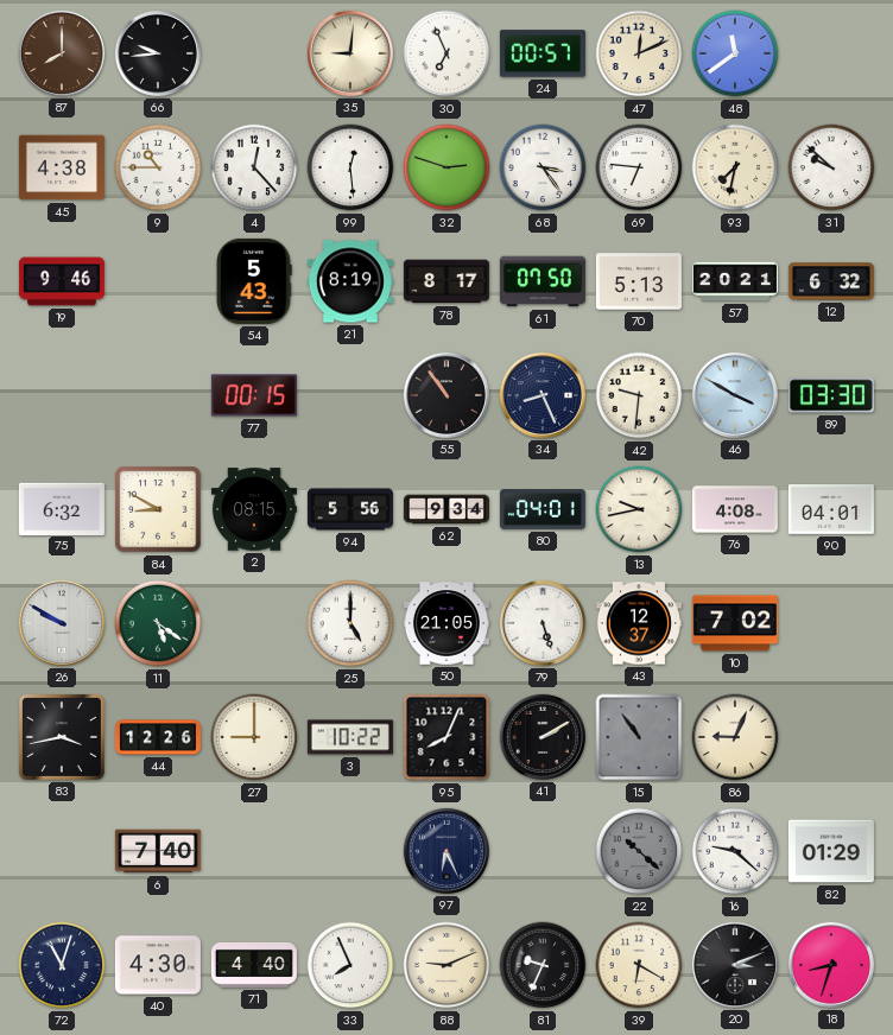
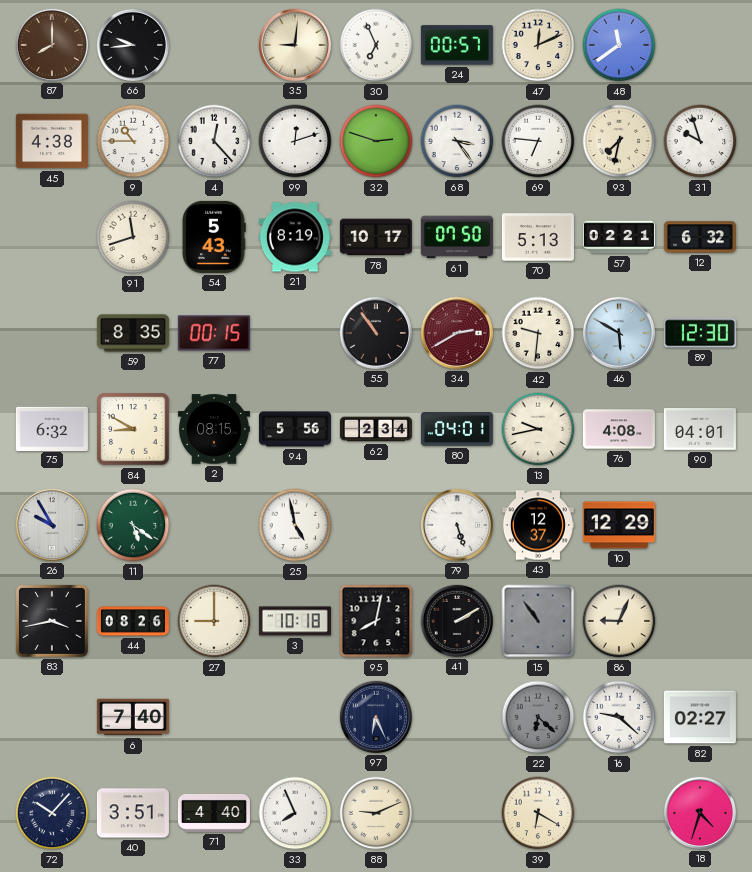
99: 12:29 -> 12:12
31: 9:52 -> 9:57
19: 9:46 -> none
91: none -> 11:42
78: 8:17 -> 10:17
57: 20:21 -> 02:21
59: none -> 8:35
34: 8:26 -> 2:40
34 dial: navy -> burgundy
46: 3:50 -> 5:50
89: 03:30 -> 12:30
62: 9:34 -> 2:34
26: 9:50 -> 9:55
25: 5:00 -> 4:58
50: 21:05 -> none
10: 7:02 -> 12:29
44: 12:26 -> 08:26
3: 10:22 -> 10:18
95: 8:04 -> 8:02
22: 10:22 -> 6:22
82: 01:29 -> 02:27
72: 11:03 -> 10:07
40: 4:30 -> 3:51
81: 9:34 -> none
20: 3:11 -> none
18: 8:33 -> 4:33
